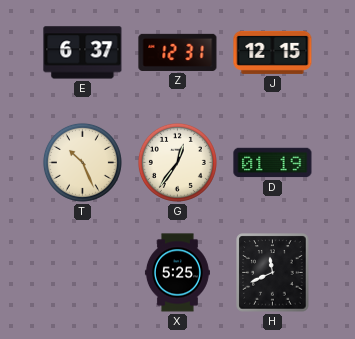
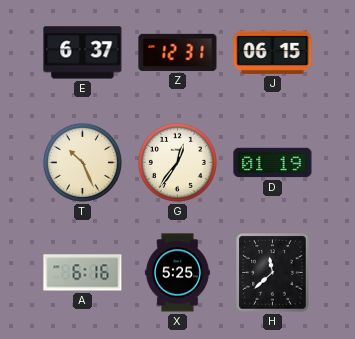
J: 12:15 -> 06:15
A: none -> 6:16
H: 11:41 -> 11:38
